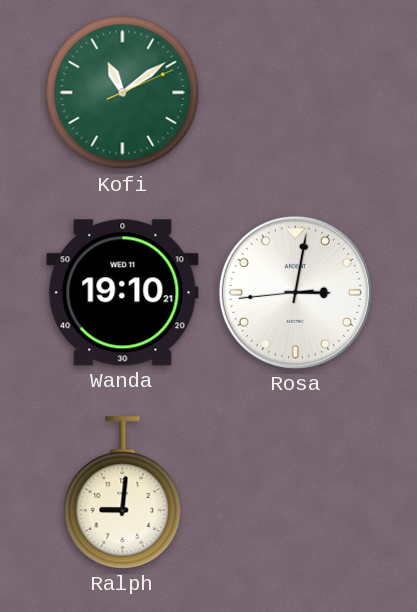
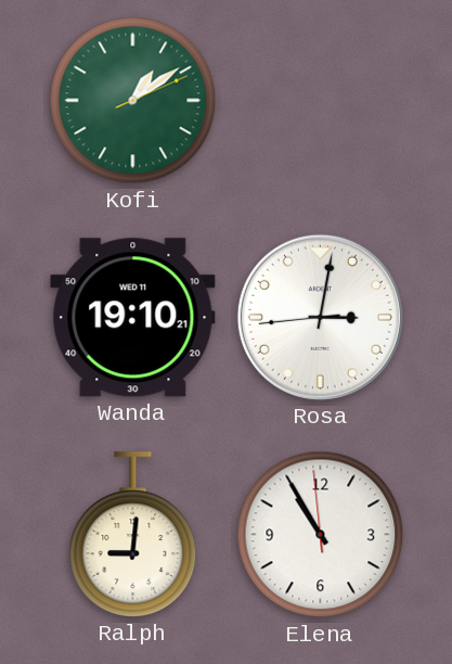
Kofi: 11:09 -> 1:09
Elena: none -> 10:54
